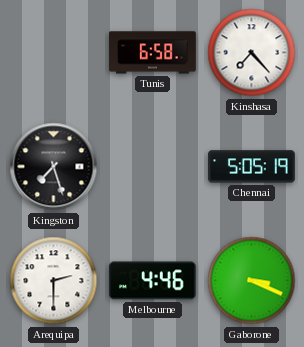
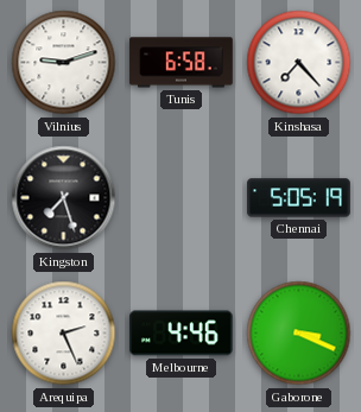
Vilnius: none -> 9:12
Arequipa: 2:30 -> 2:26
